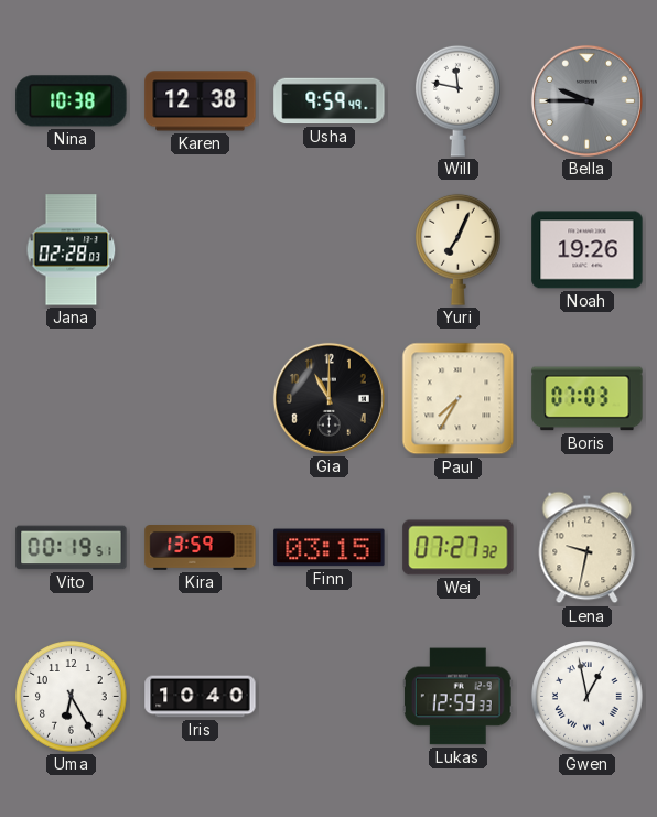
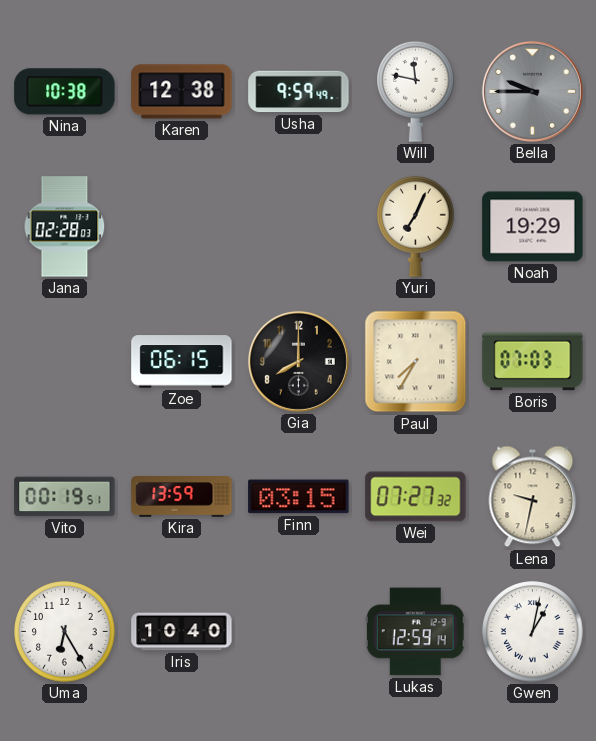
Noah: 19:26 -> 19:29
Zoe: none -> 06:15
Gia: 11:00 -> 8:00
Lukas: 12:59:33 -> 12:59:14
Gwen: 12:58 -> 1:02
